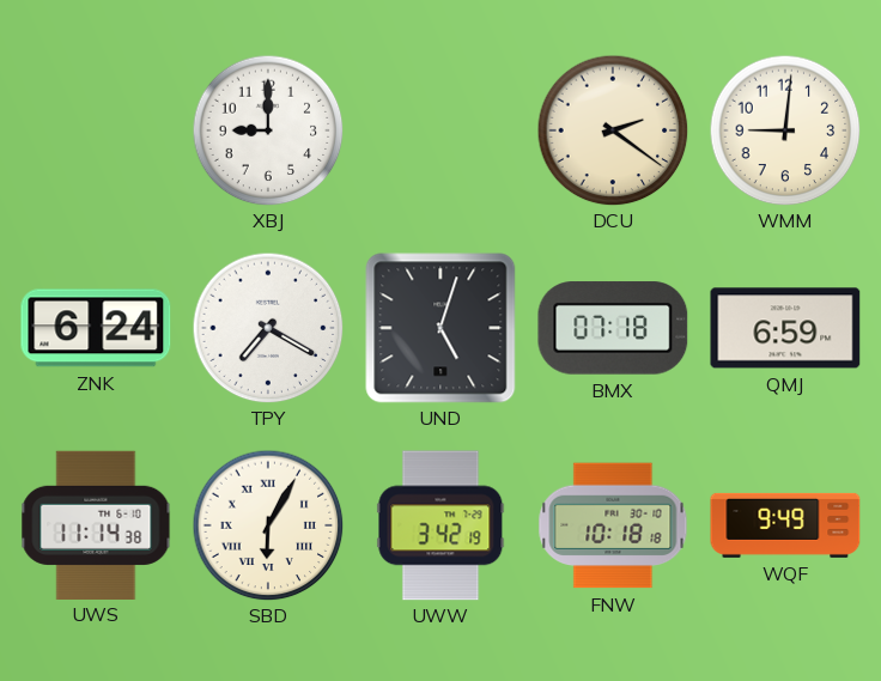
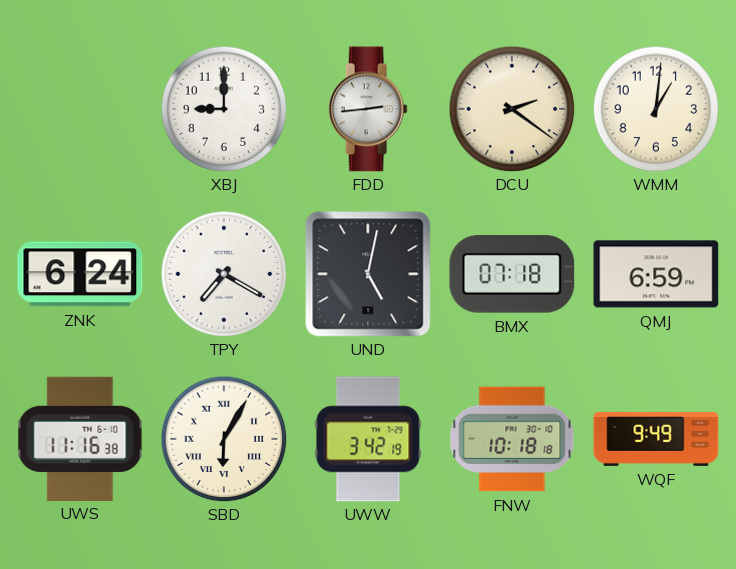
FDD: none -> 2:44
WMM: 9:01 -> 1:01
UND: 5:03 -> 5:02
UWS: 11:14 -> 11:16
